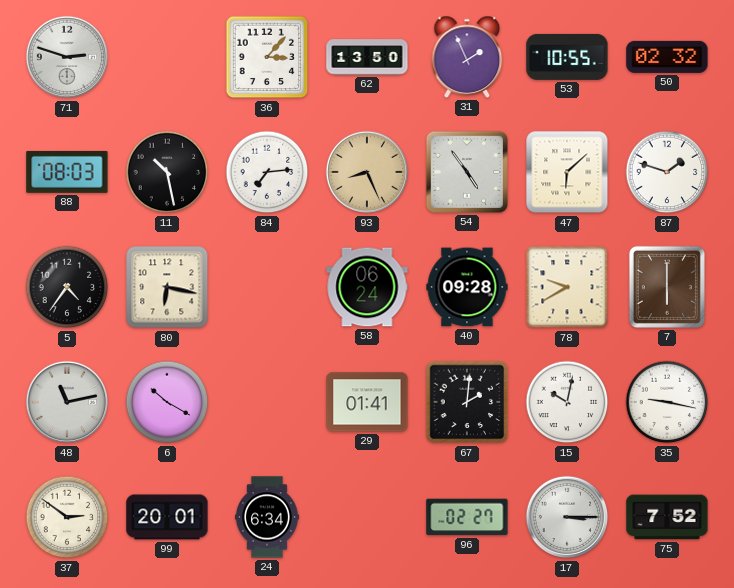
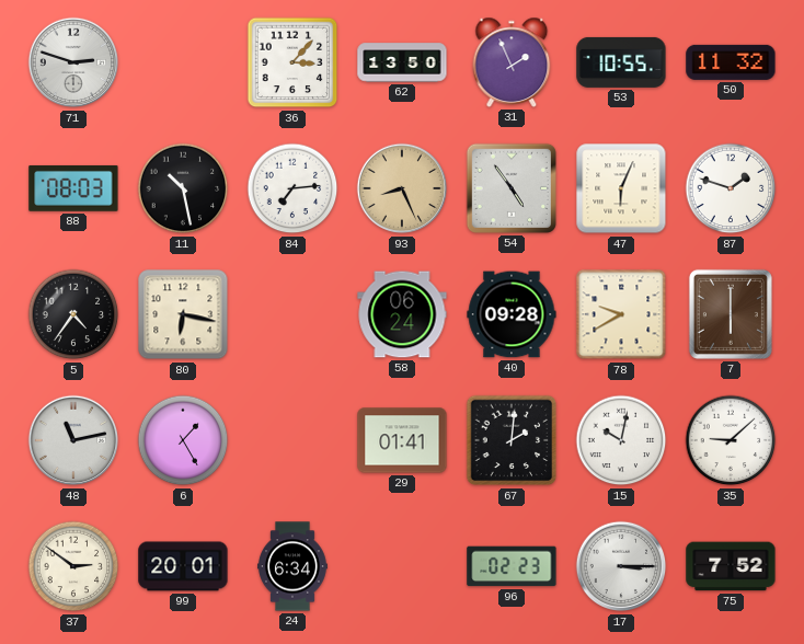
50: 02:32 -> 11:32
47: 6:08 -> 6:04
6: 10:20 -> 1:25
35: 9:17 -> 9:08
96: 02:27 -> 02:23
